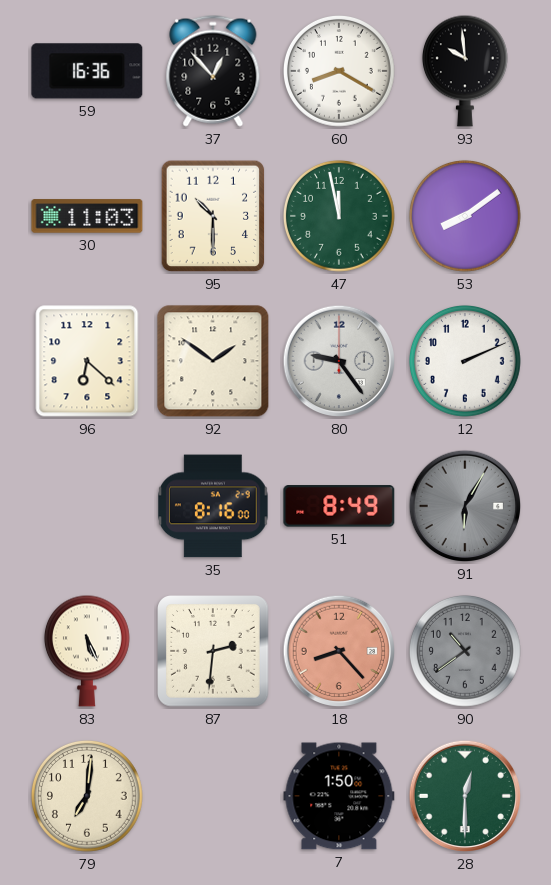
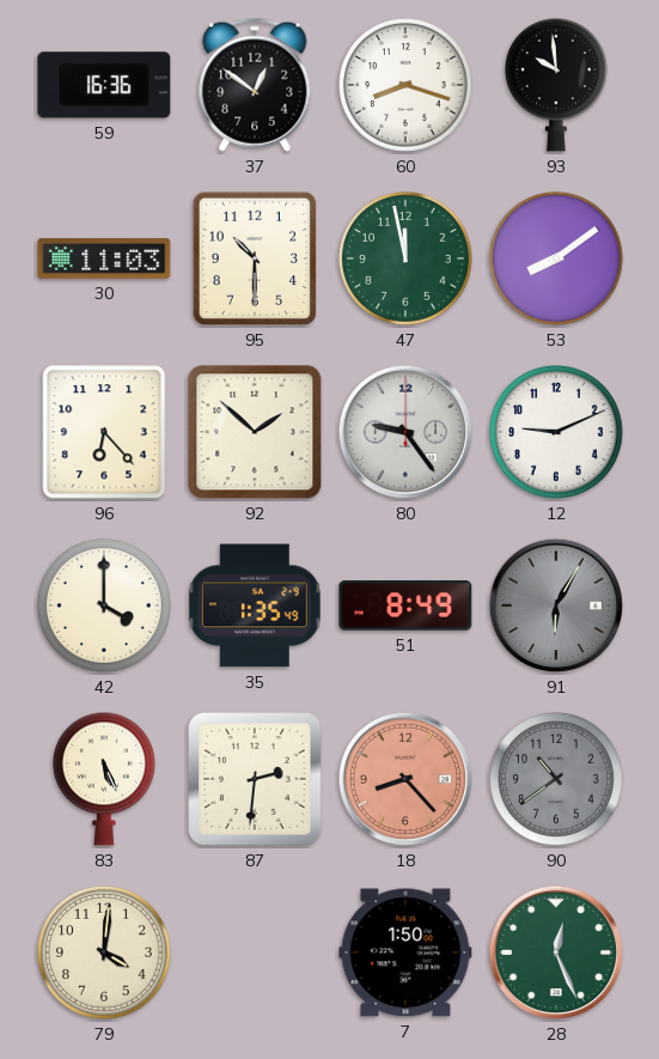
37: 12:53 -> 12:51
60: 8:20 -> 8:18
96: 6:22 -> 6:23
92: 1:51 -> 1:52
12: 2:11 -> 9:11
42: none -> 4:00
35: 8:16 -> 1:35
79: 7:01 -> 4:01
28: 12:30 -> 12:26
